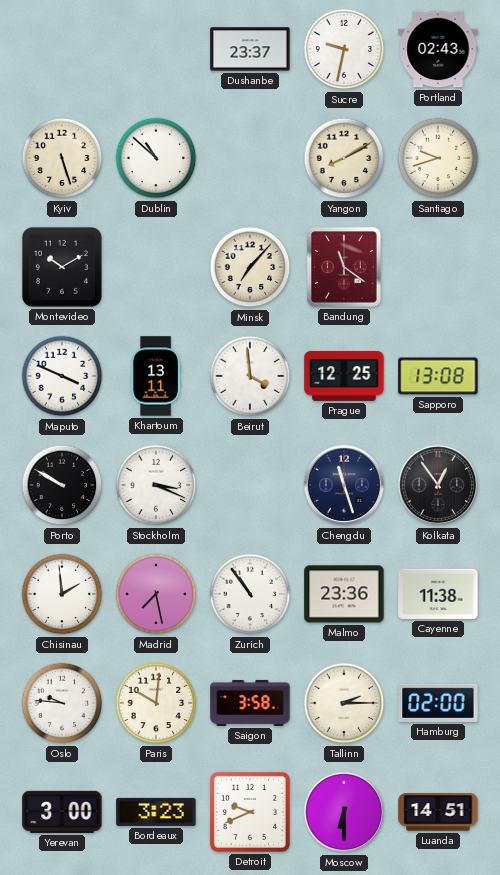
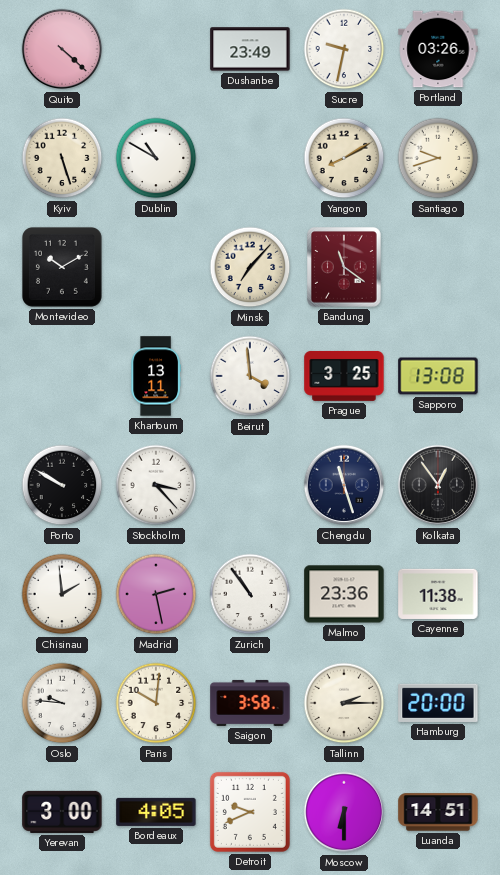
Quito: none -> 4:22
Dushanbe: 23:37 -> 23:49
Portland: 02:43 -> 03:26
Dublin: 10:52 -> 10:50
Maputo: 3:49 -> none
Prague: 12:25 -> 3:25
Stockholm: 3:19 -> 3:23
Madrid: 7:28 -> 2:28
Hamburg: 02:00 -> 20:00
Bordeaux: 3:23 -> 4:05
